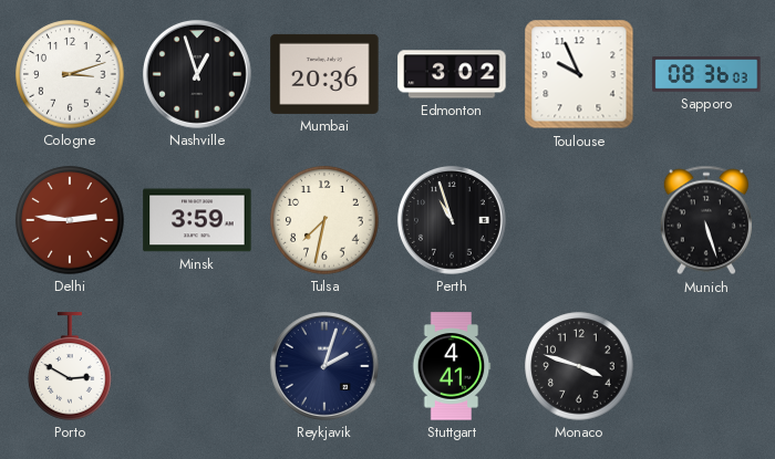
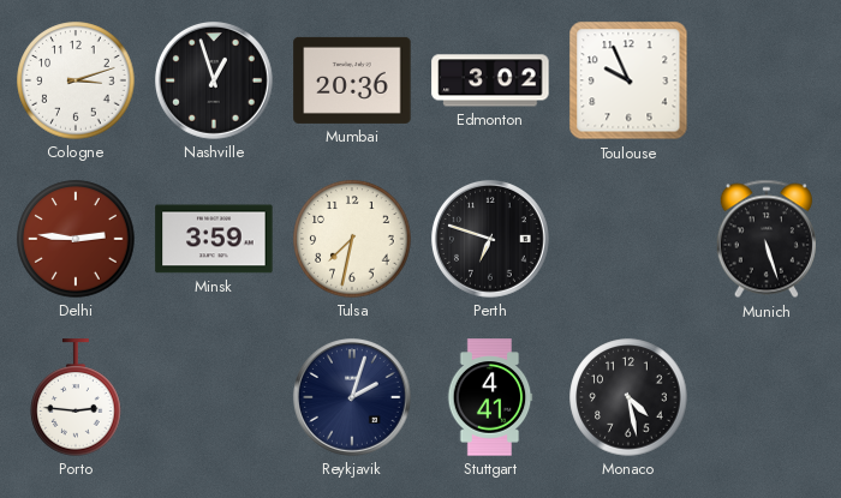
Sapporo: 08:36 -> none
Perth: 10:57 -> 6:48
Porto: 2:50 -> 2:46
Monaco: 3:48 -> 4:28
